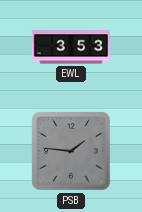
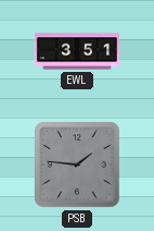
EWL: 3:53 -> 3:51
